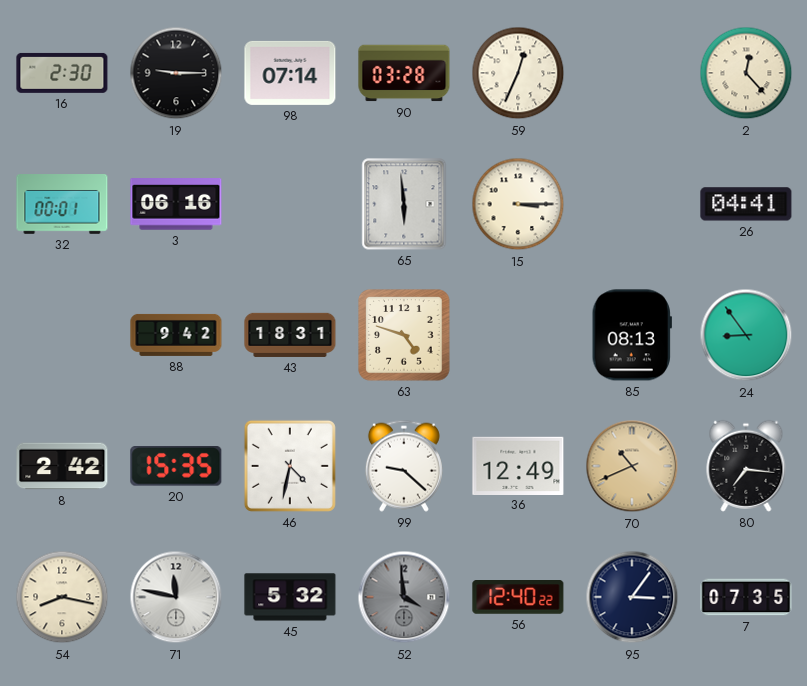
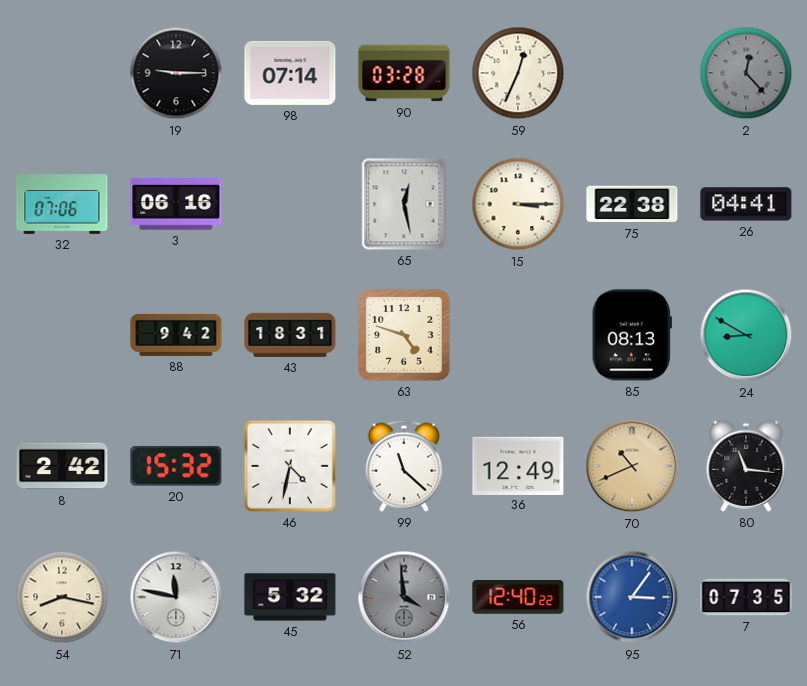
16: 2:30 -> none
2 dial: cream -> grey
32: 00:01 -> 07:06
65: 5:59 -> 12:28
75: none -> 22:38
24: 8:54 -> 8:50
20: 15:35 -> 15:32
99: 9:22 -> 11:22
80: 7:16 -> 11:16
95 dial: navy -> blue
